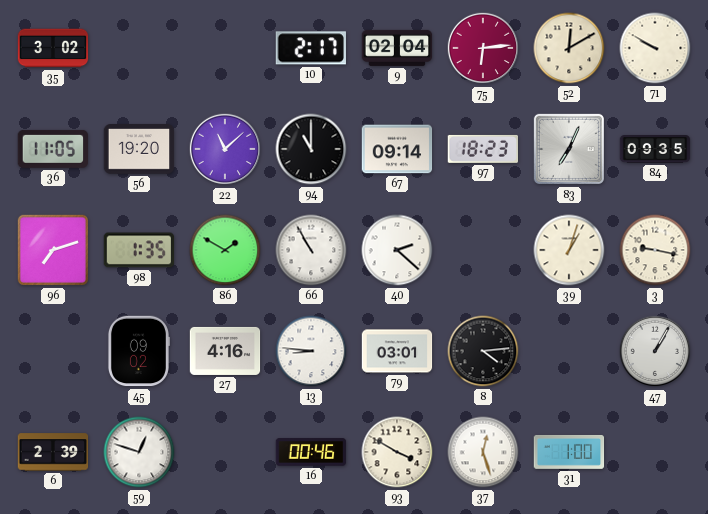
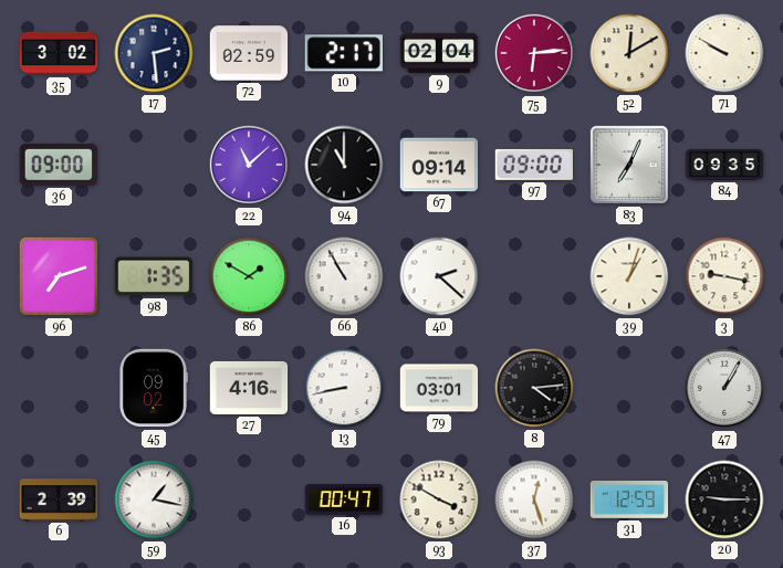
17: none -> 2:29
72: none -> 02:59
36: 11:05 -> 09:00
56: 19:20 -> none
97: 18:23 -> 09:00
13: 8:46 -> 8:43
59: 12:48 -> 1:17
16: 00:46 -> 00:47
31: 1:00 -> 12:59
20: none -> 9:15
